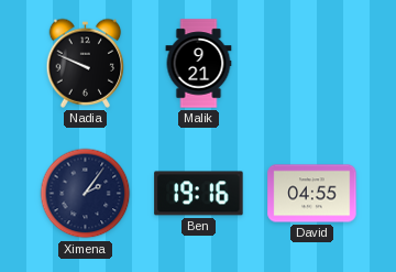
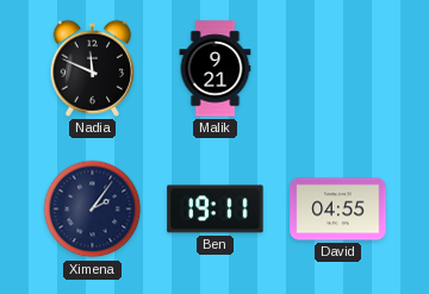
Nadia: 9:49 -> 11:49
Ben: 19:16 -> 19:11
